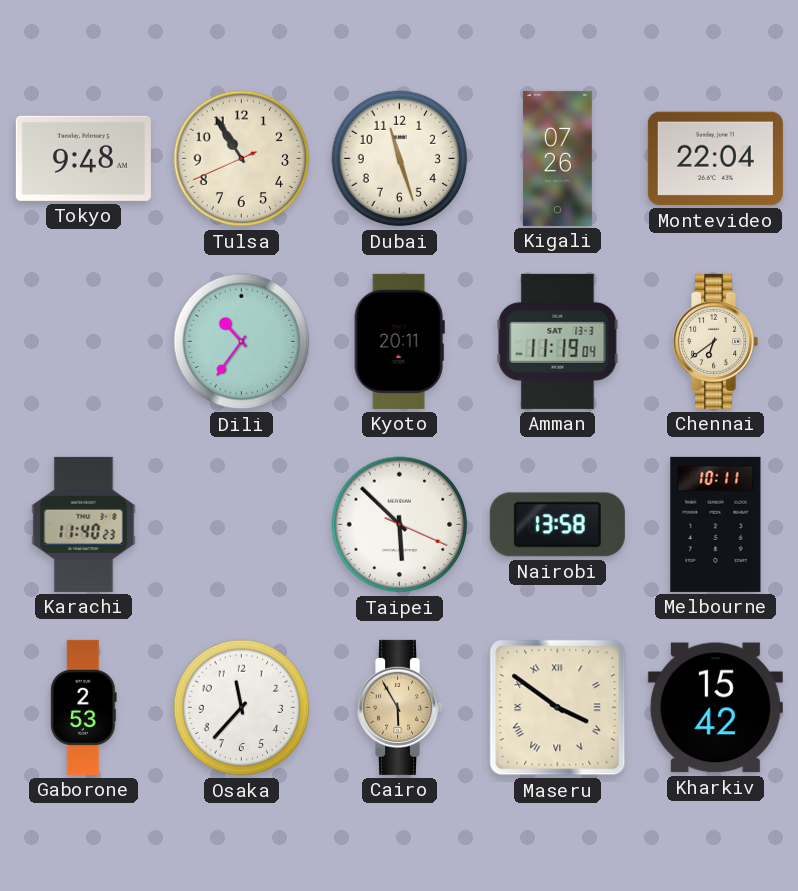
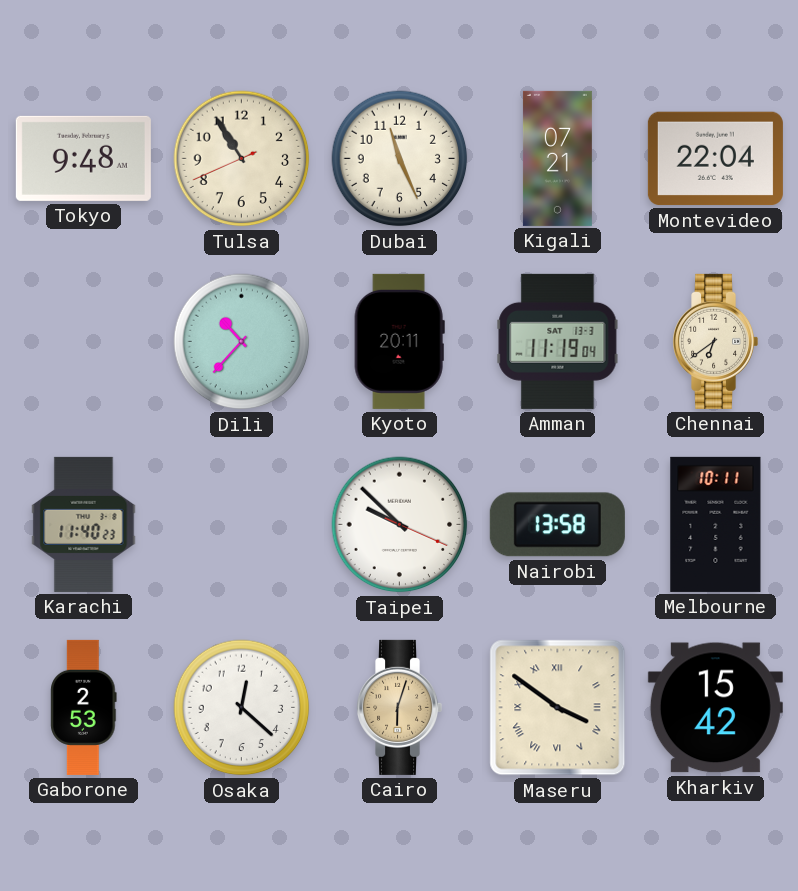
Dubai: 11:27 -> 11:26
Kigali: 07:26 -> 07:21
Dili: 10:36 -> 10:37
Taipei: 5:52 -> 9:52
Osaka: 11:37 -> 12:22
Cairo: 5:55 -> 6:03
